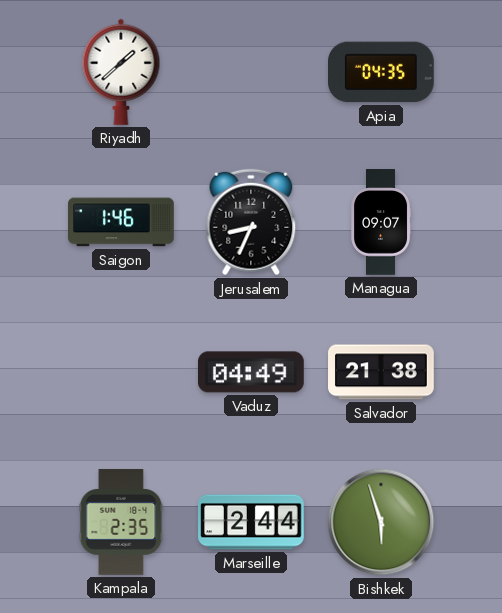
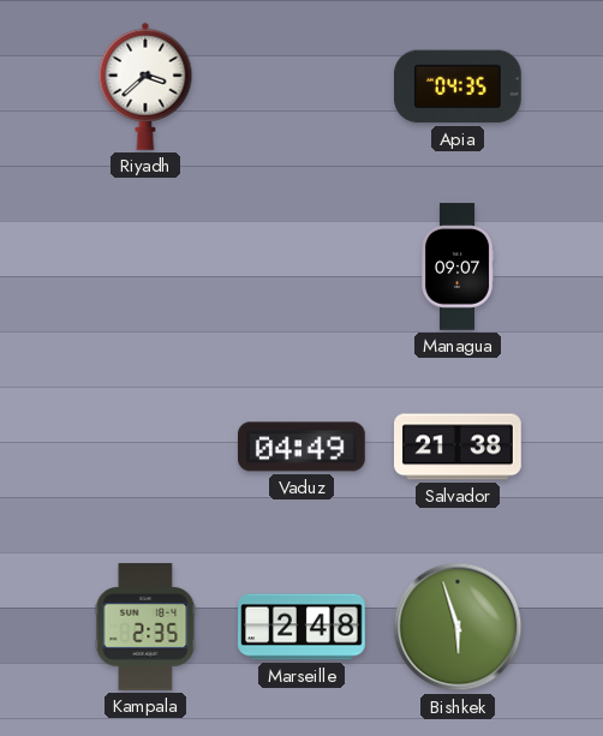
Riyadh: 1:38 -> 3:38
Saigon: 1:46 -> none
Jerusalem: 8:34 -> none
Marseille: 2:44 -> 2:48
